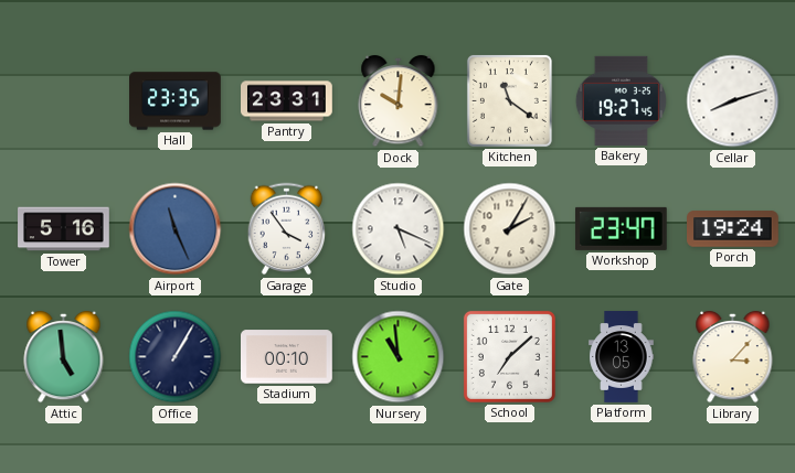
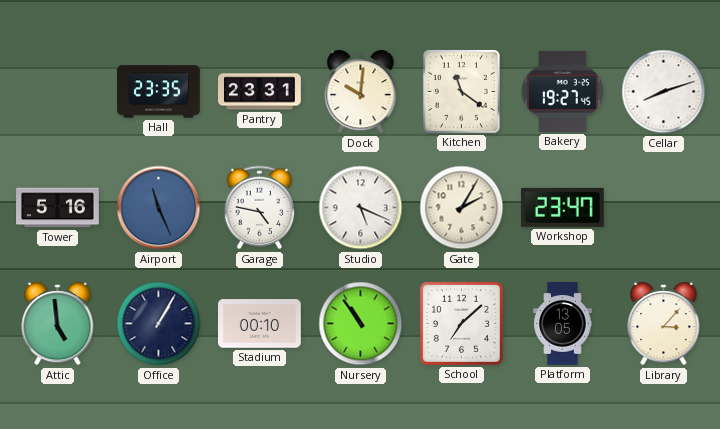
Garage: 3:54 -> 4:47
Porch: 19:24 -> none
Nursery: 10:59 -> 10:54
